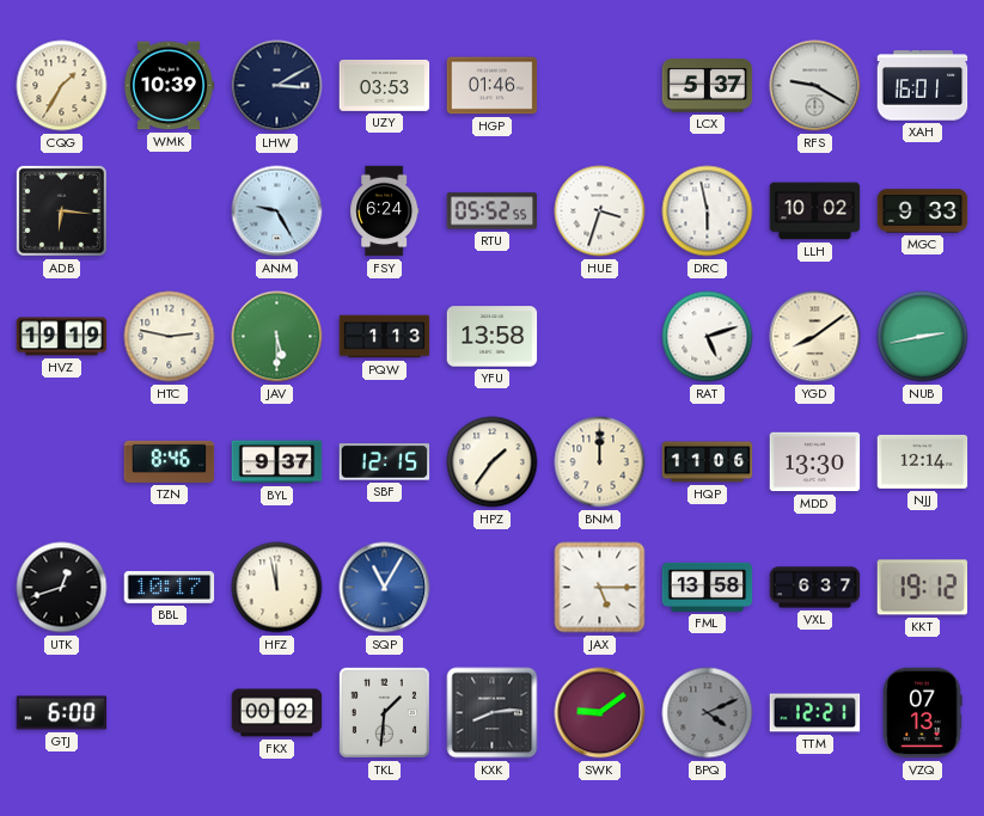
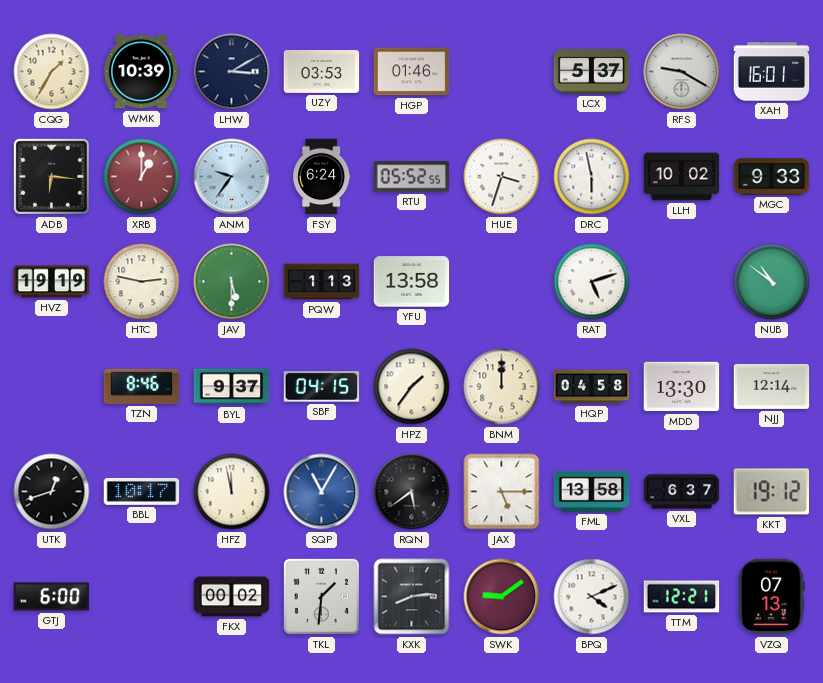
XRB: none -> 1:00
ANM: 9:25 -> 9:36
YGD: 8:09 -> none
NUB: 2:43 -> 10:51
SBF: 12:15 -> 04:15
HQP: 11:06 -> 04:58
RQN: none -> 5:39
BPQ dial: grey -> white
